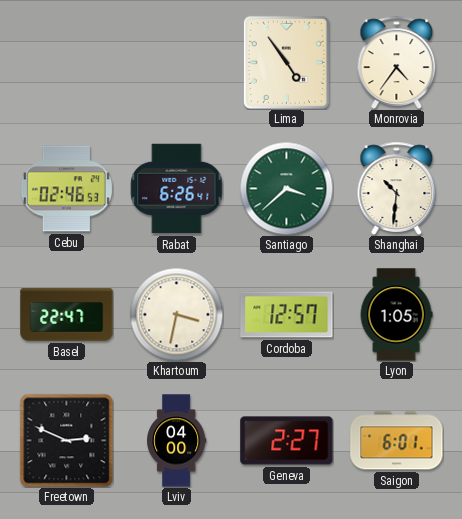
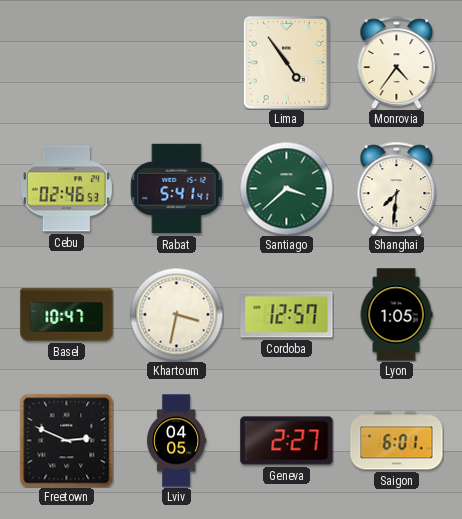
Rabat: 6:26 -> 5:41
Shanghai: 10:31 -> 7:31
Basel: 22:47 -> 10:47
Lviv: 04:00 -> 04:05
